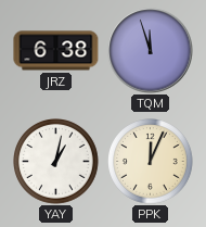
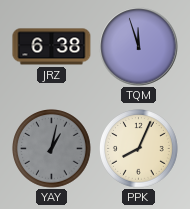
YAY dial: white -> grey
PPK: 12:04 -> 8:04
